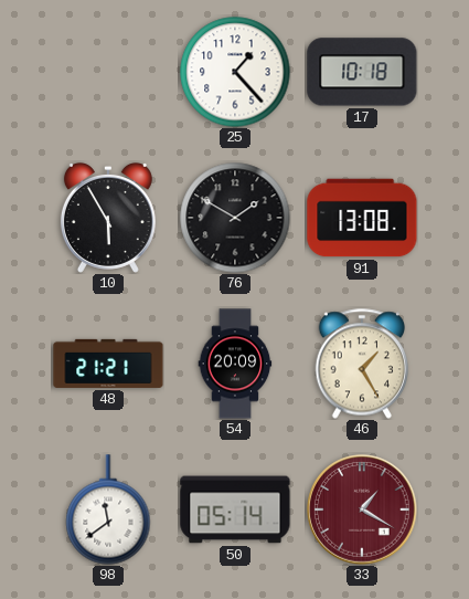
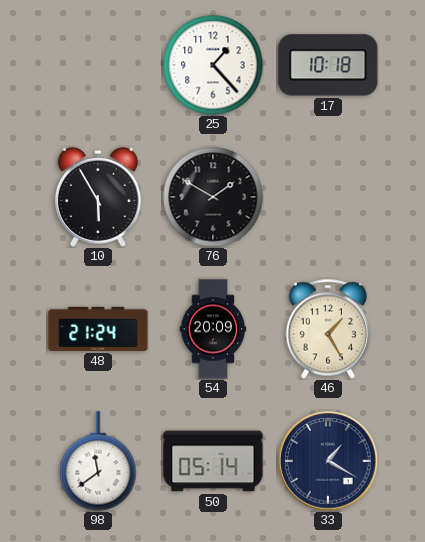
91: 13:08 -> none
48: 21:21 -> 21:24
33 dial: burgundy -> navy
